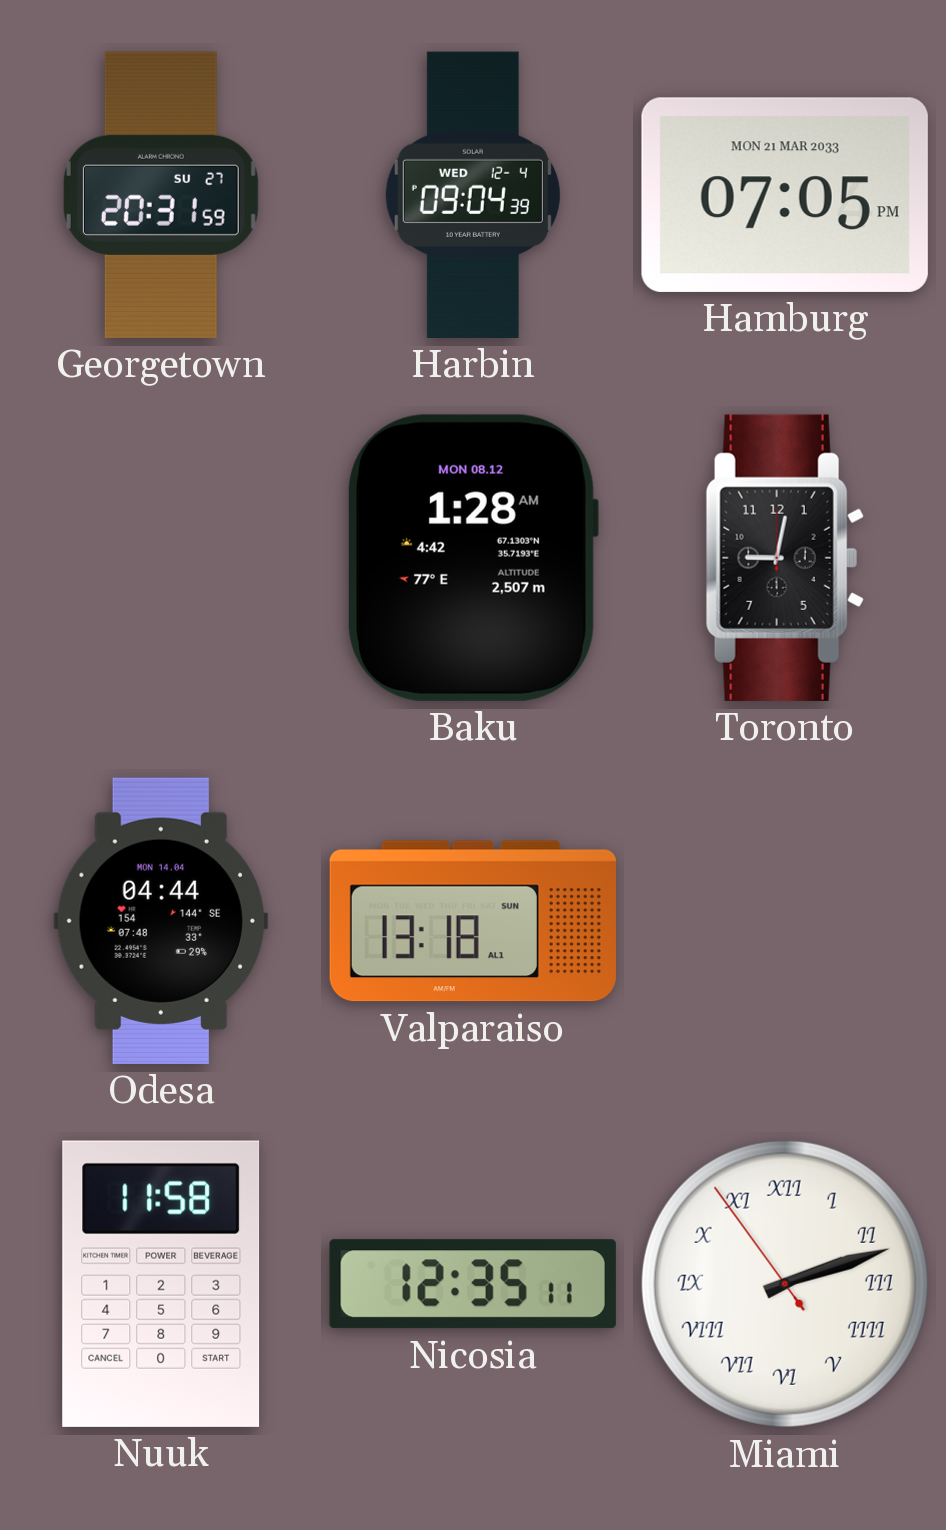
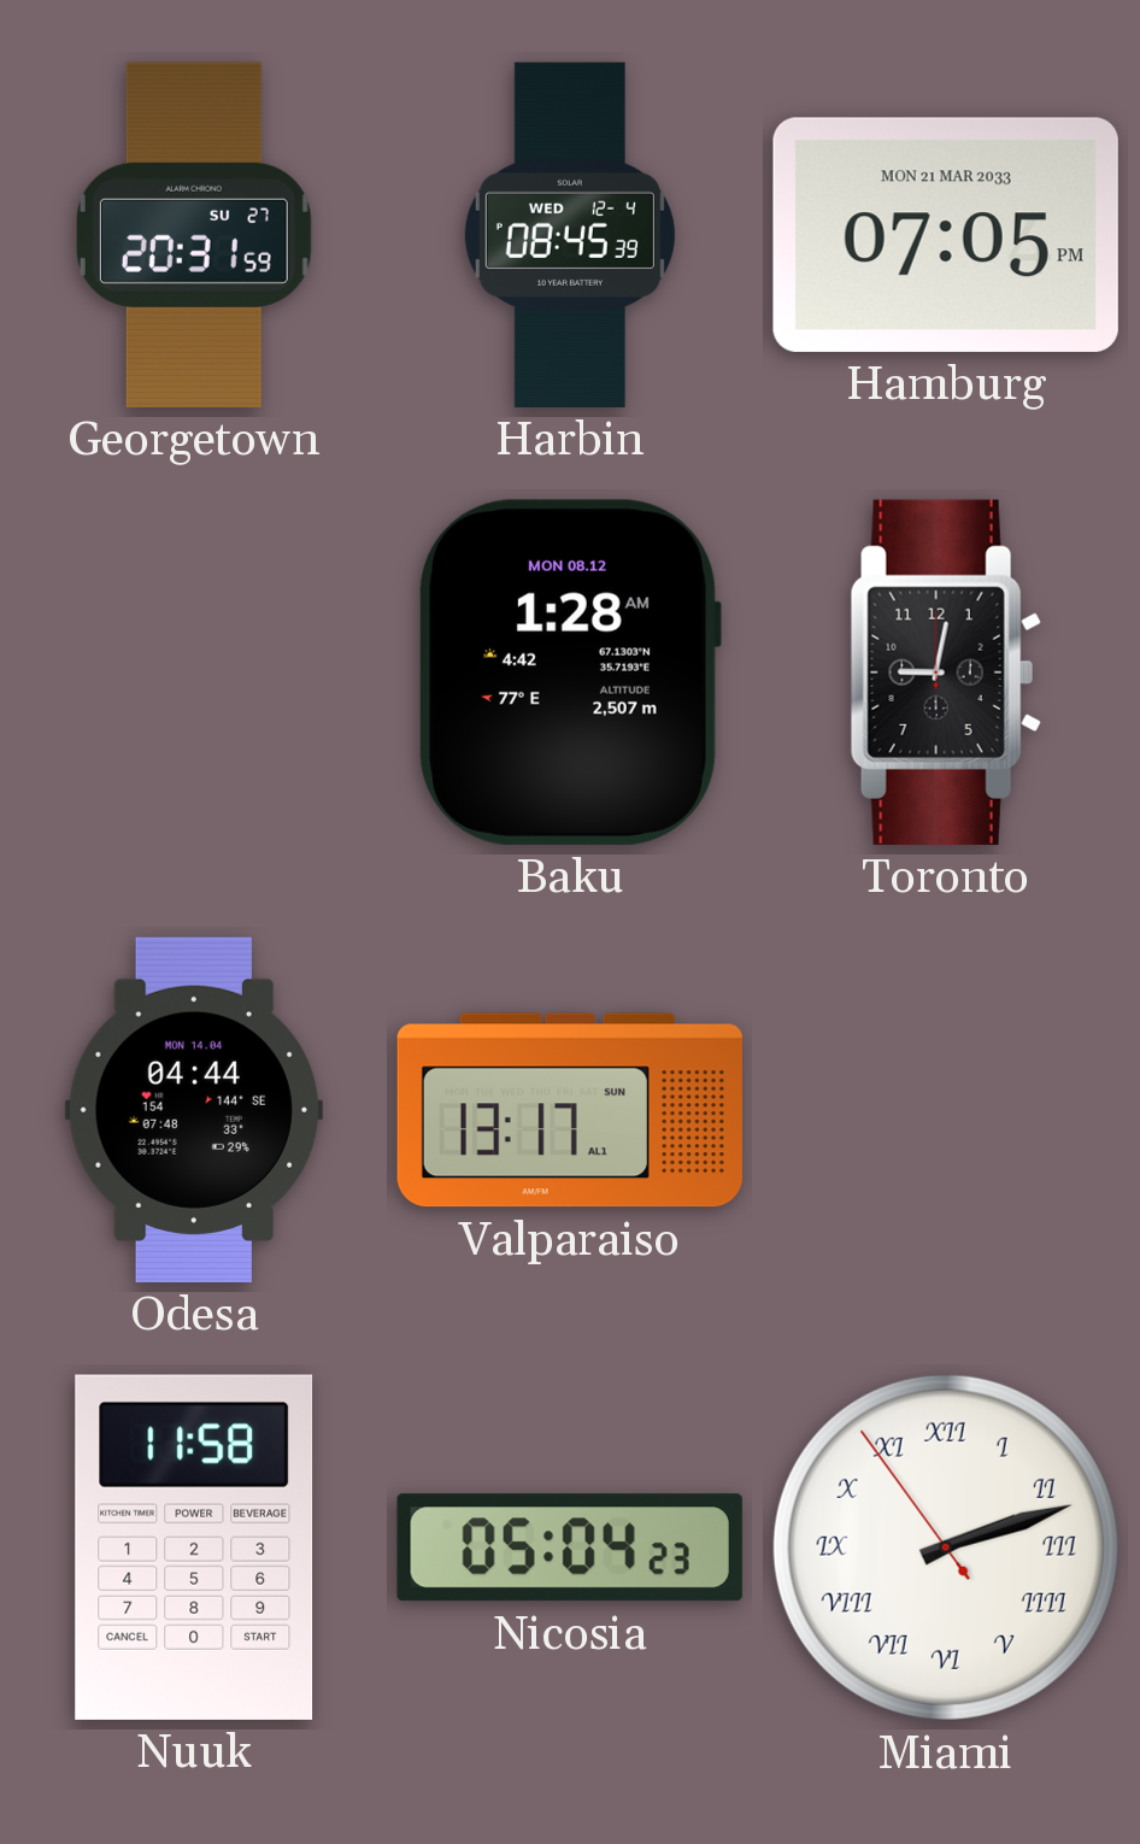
Harbin: 09:04 -> 08:45
Valparaiso: 13:18 -> 13:17
Nicosia: 12:35 -> 05:04
